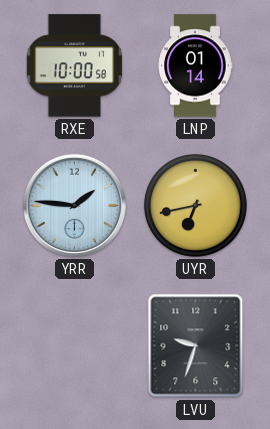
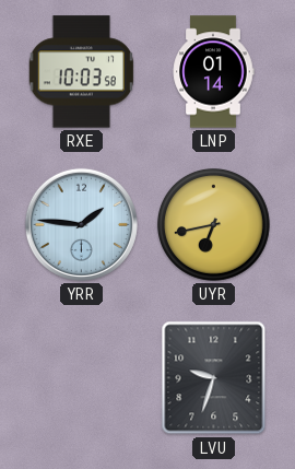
RXE: 10:00 -> 10:03
